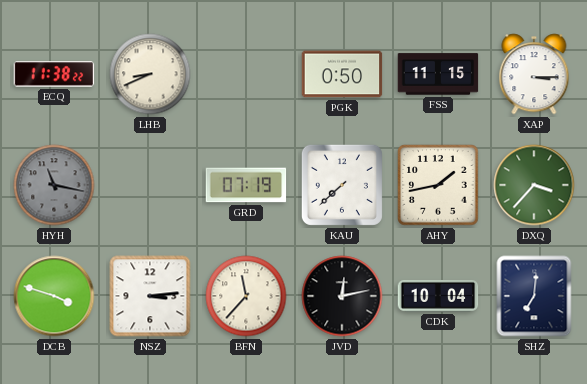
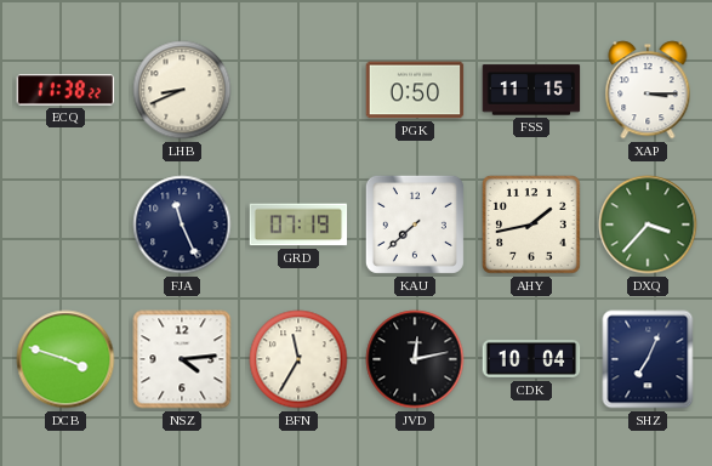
HYH: 11:17 -> none
FJA: none -> 11:26
NSZ: 3:14 -> 4:14
BFN: 11:37 -> 11:35
SHZ: 7:01 -> 7:04
